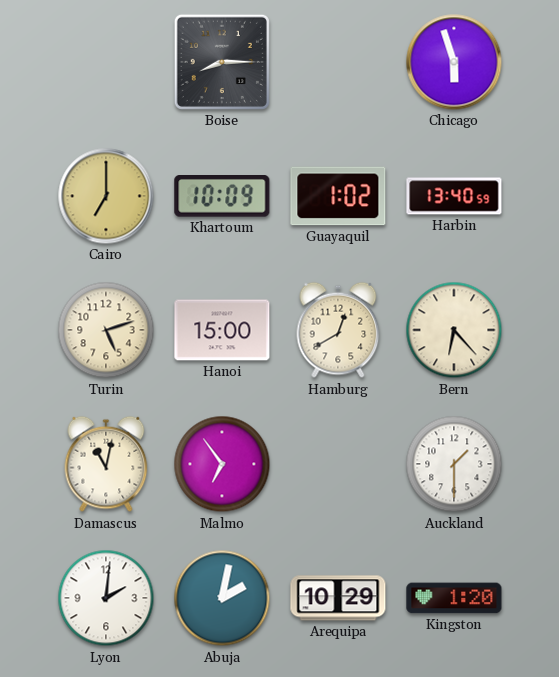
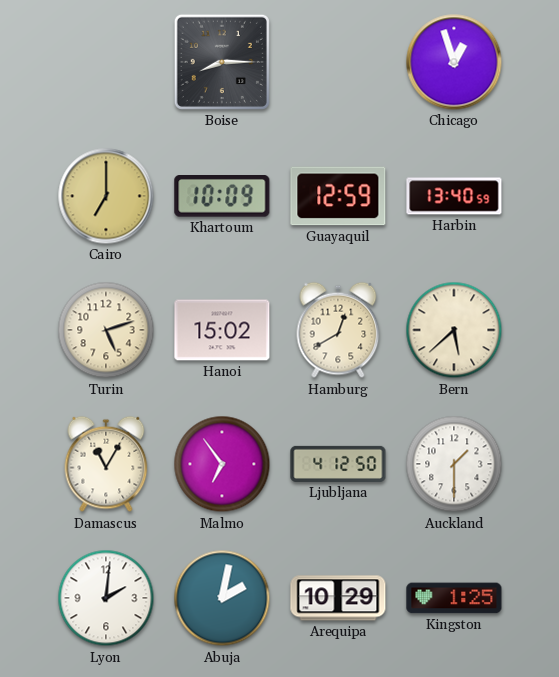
Chicago: 5:57 -> 12:57
Guayaquil: 1:02 -> 12:59
Hanoi: 15:00 -> 15:02
Bern: 6:23 -> 5:38
Damascus: 11:02 -> 11:05
Ljubljana: none -> 4:12
Kingston: 1:20 -> 1:25
